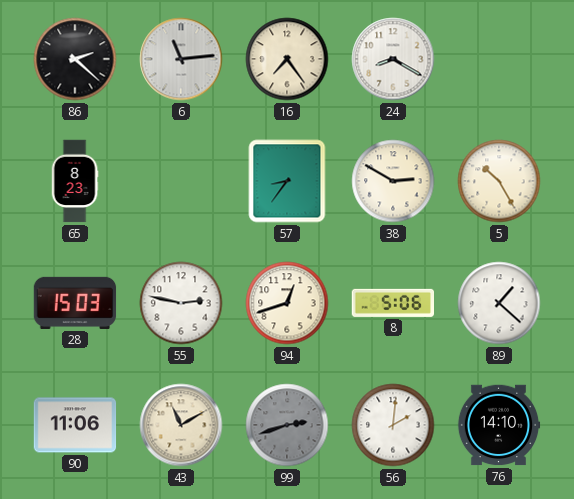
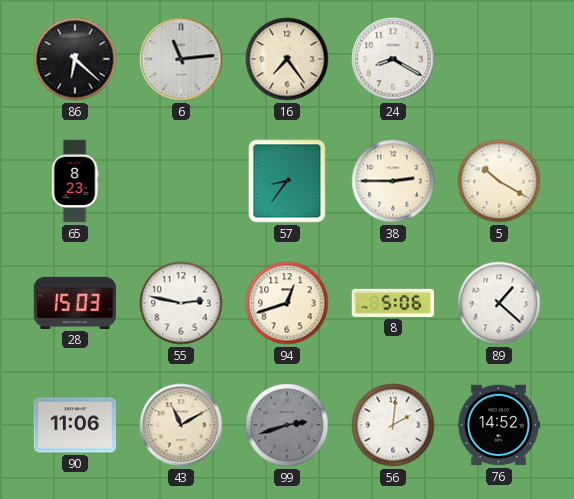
86: 2:22 -> 6:22
38: 2:50 -> 2:45
5: 10:25 -> 10:20
76: 14:10 -> 14:52
